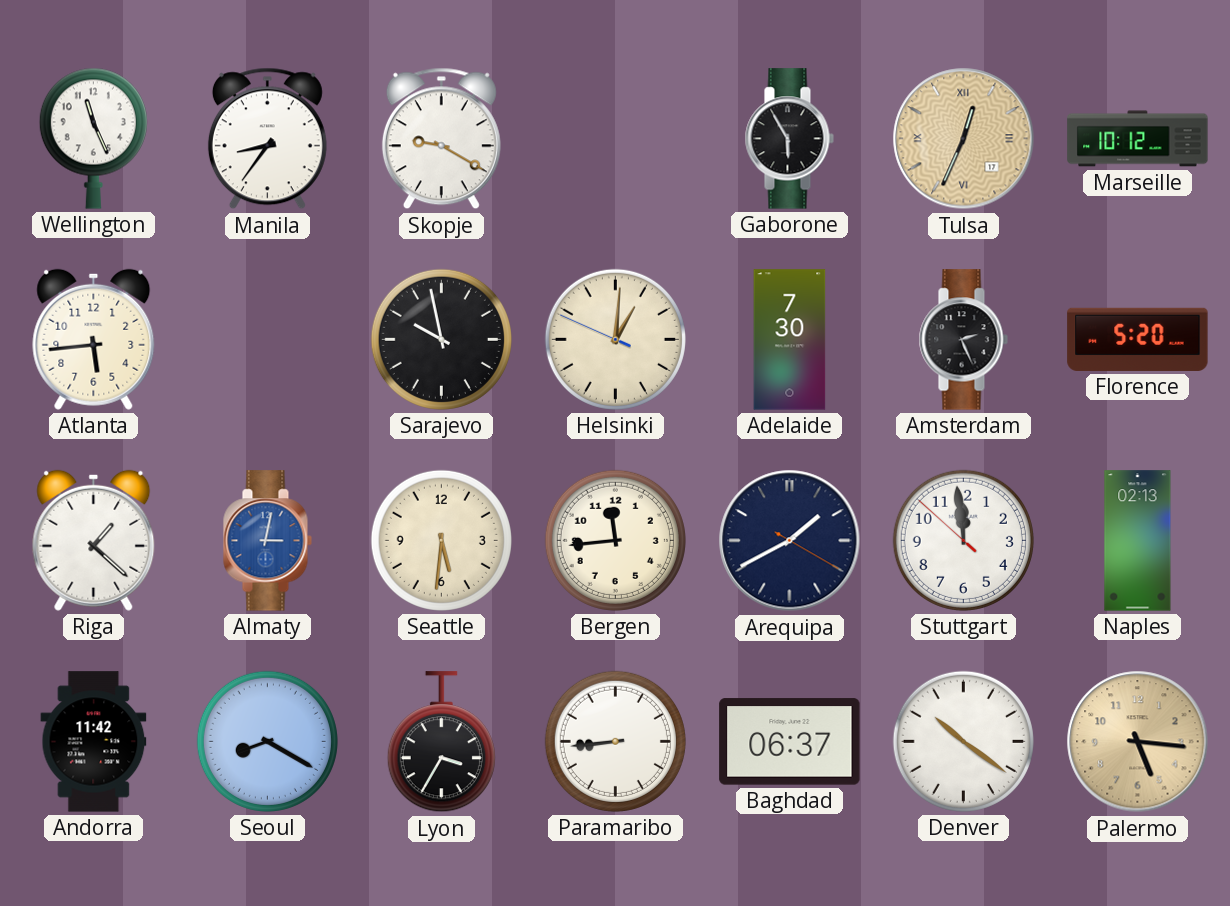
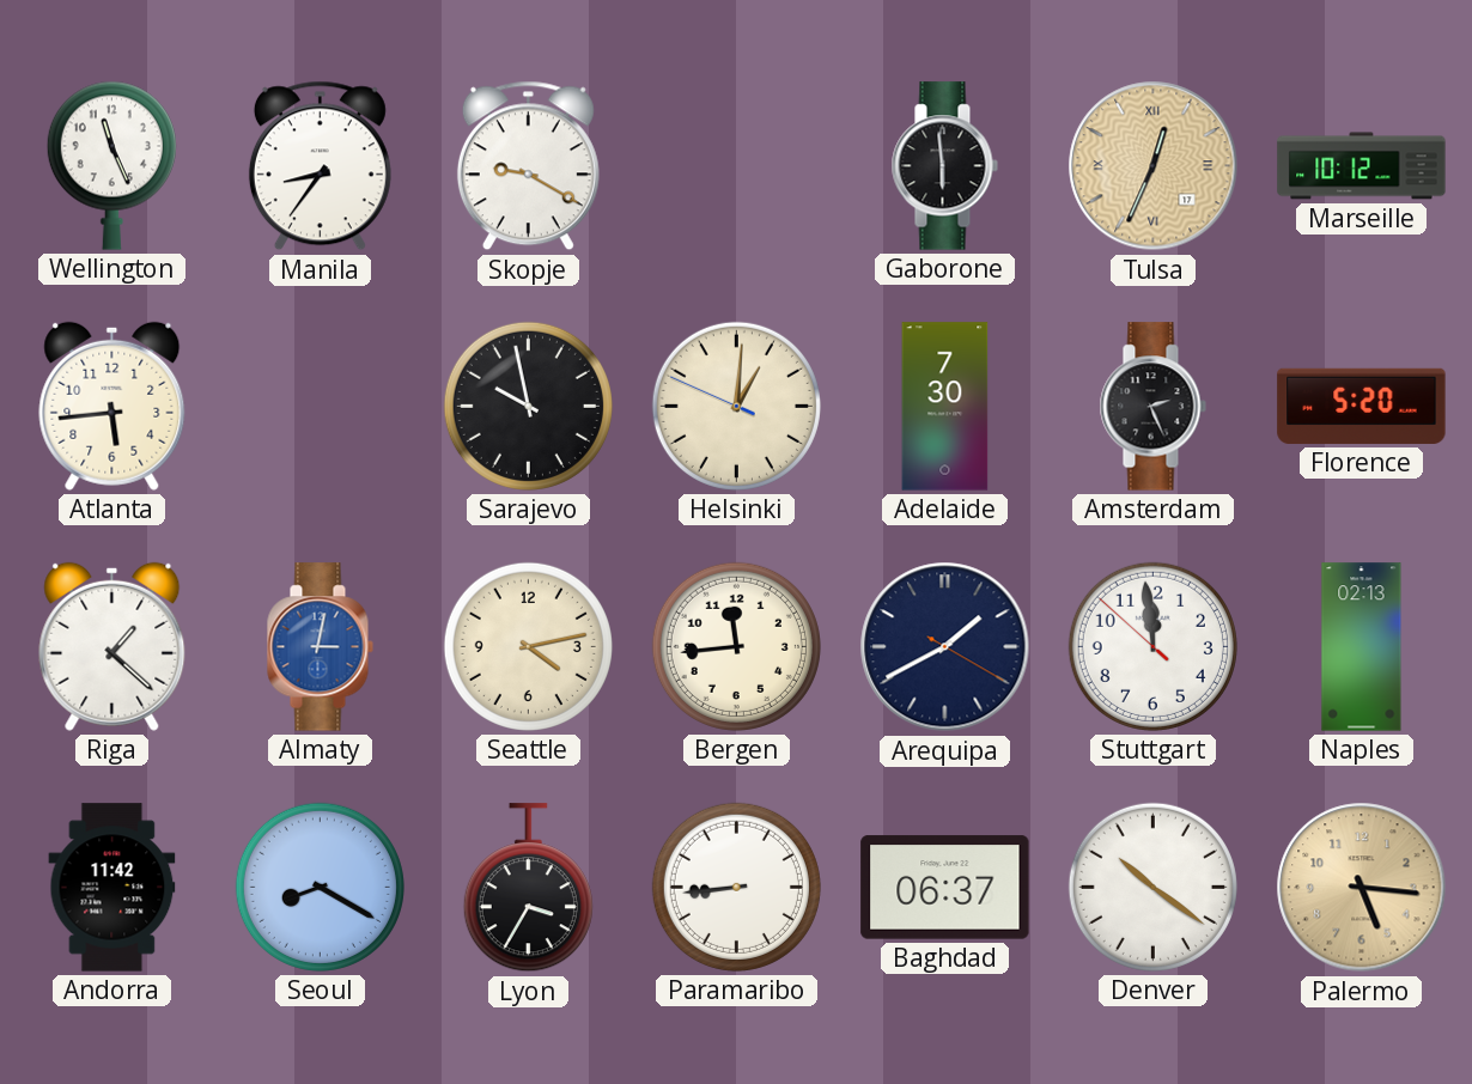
Gaborone: 5:55 -> 5:59
Seattle: 5:31 -> 4:13
